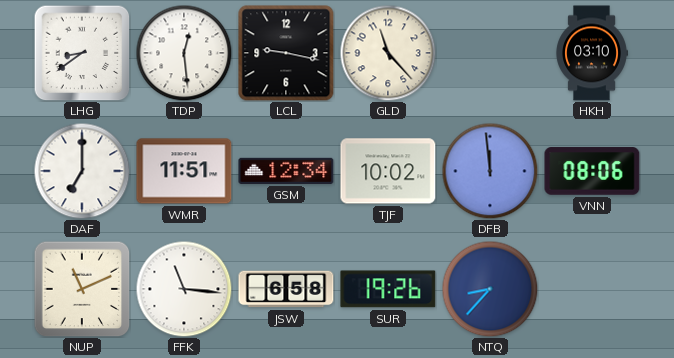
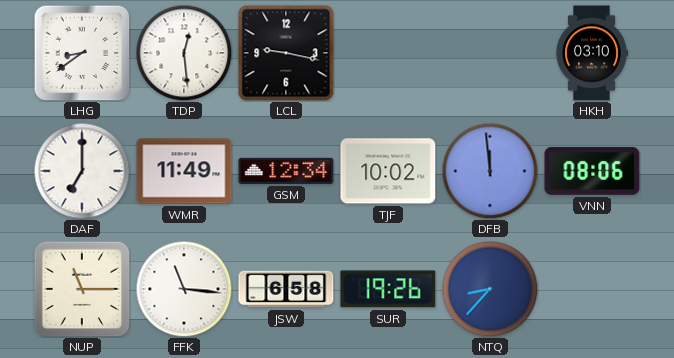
GLD: 11:23 -> none
WMR: 11:51 -> 11:49
NUP: 11:11 -> 11:15
